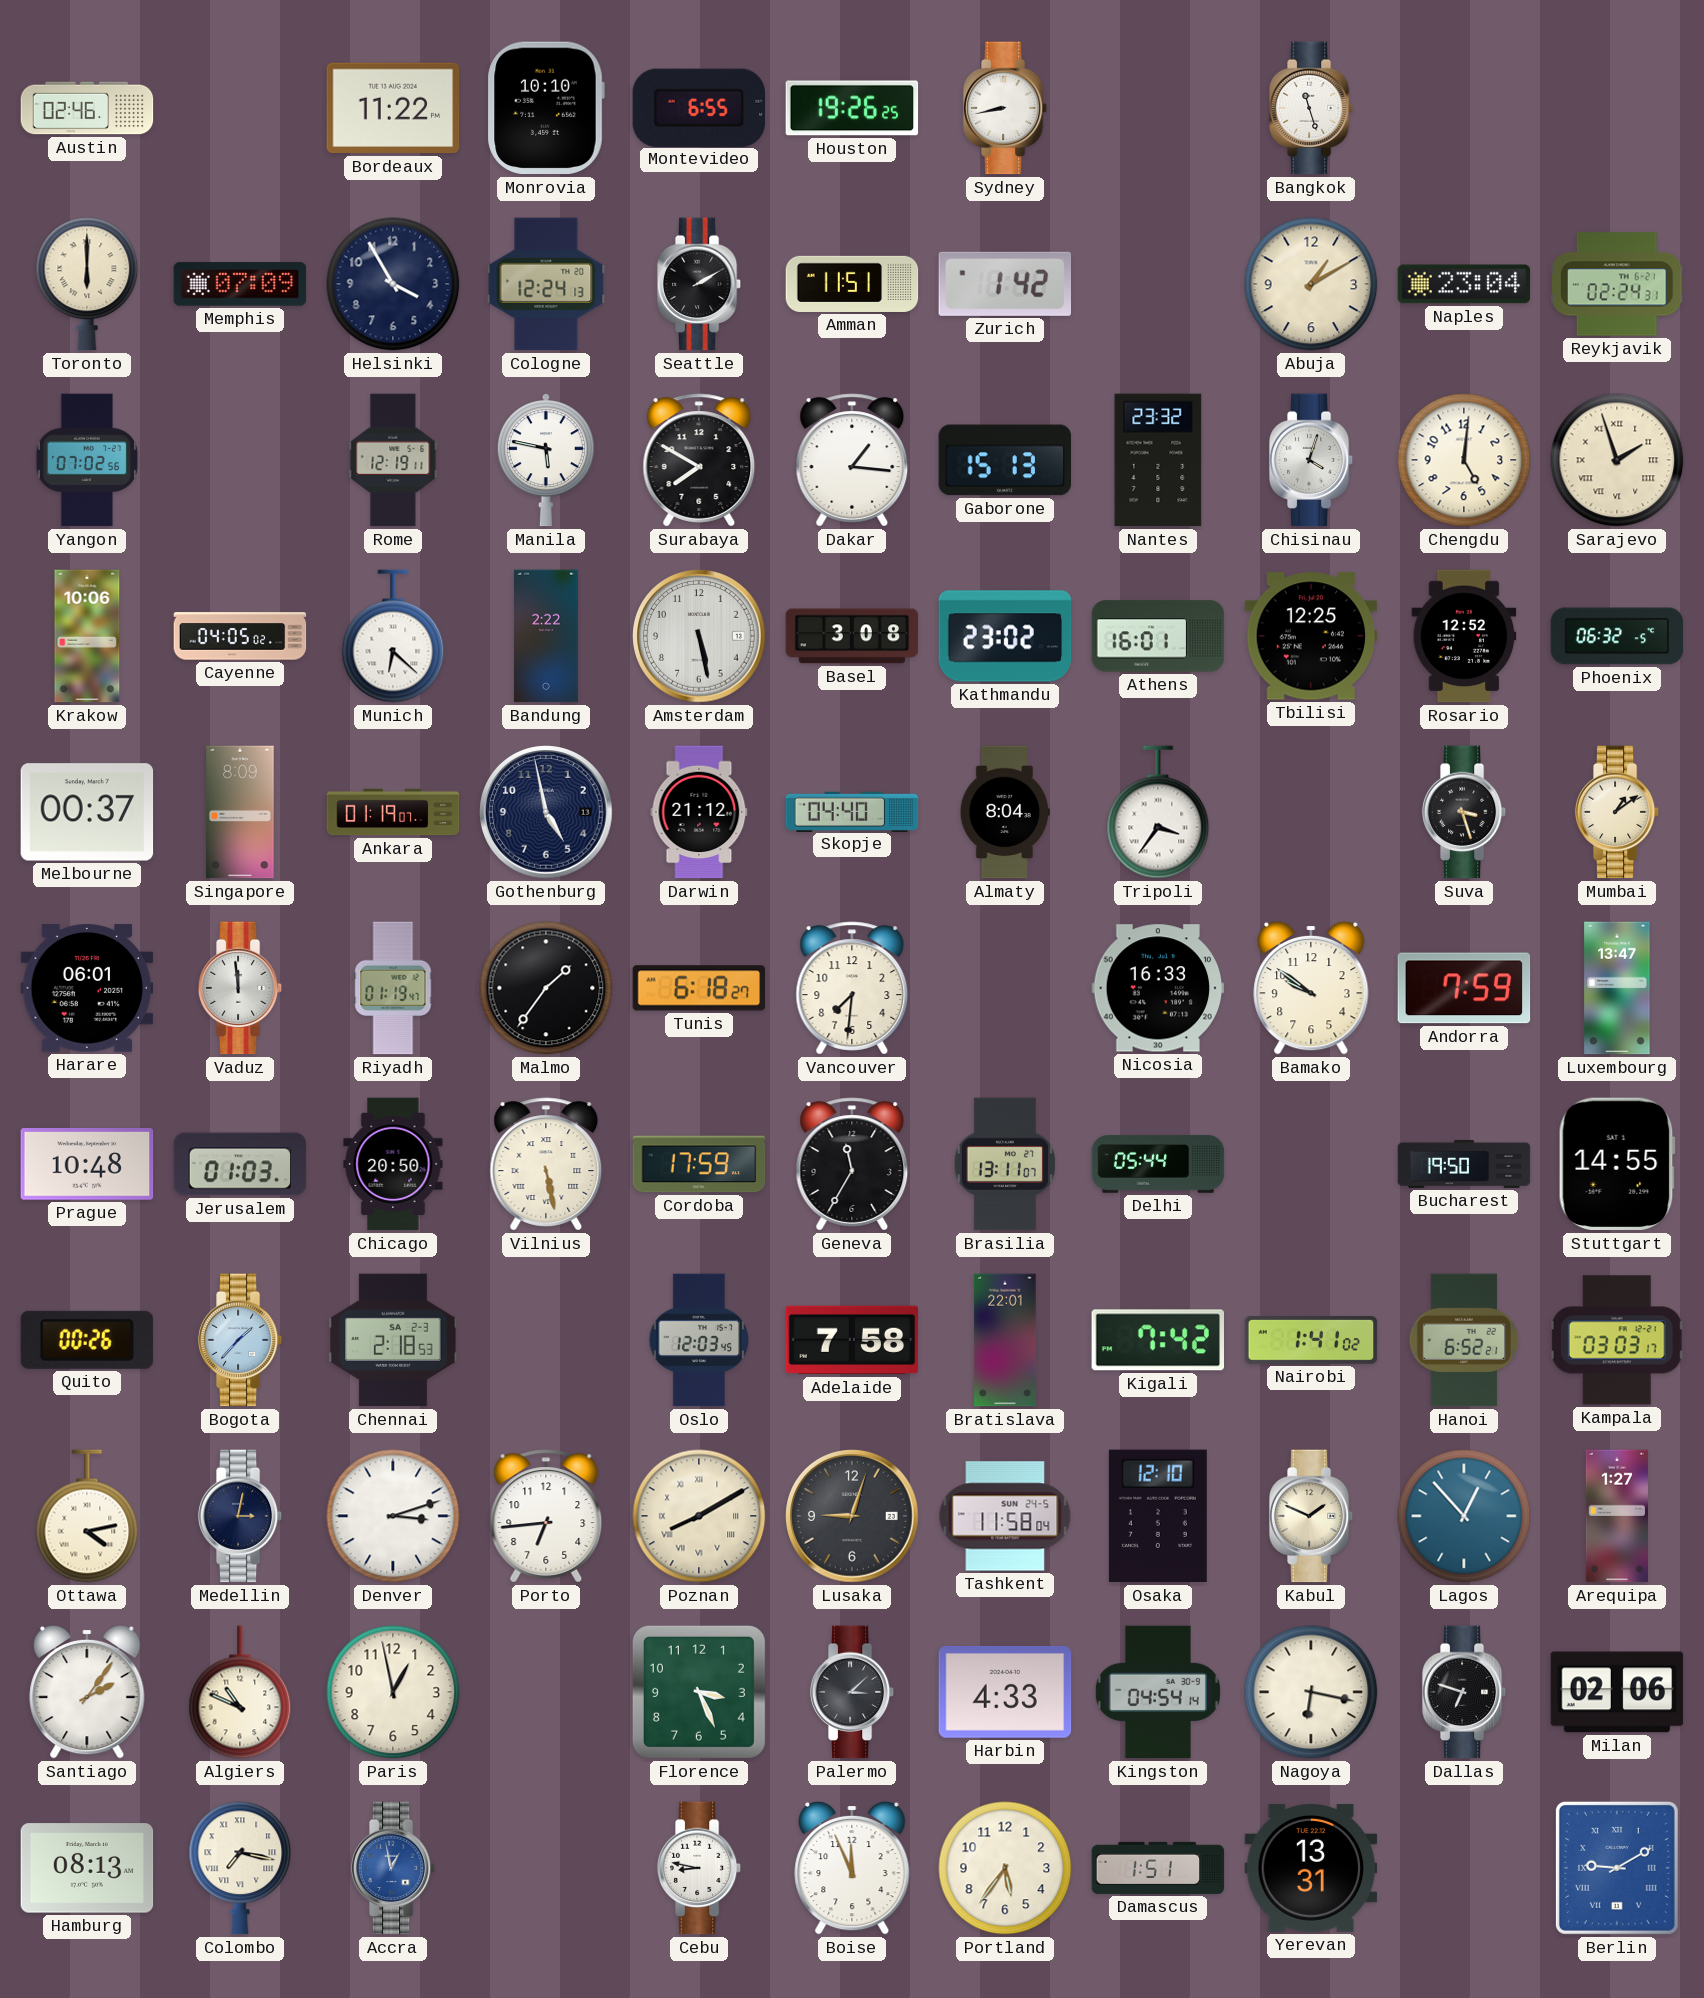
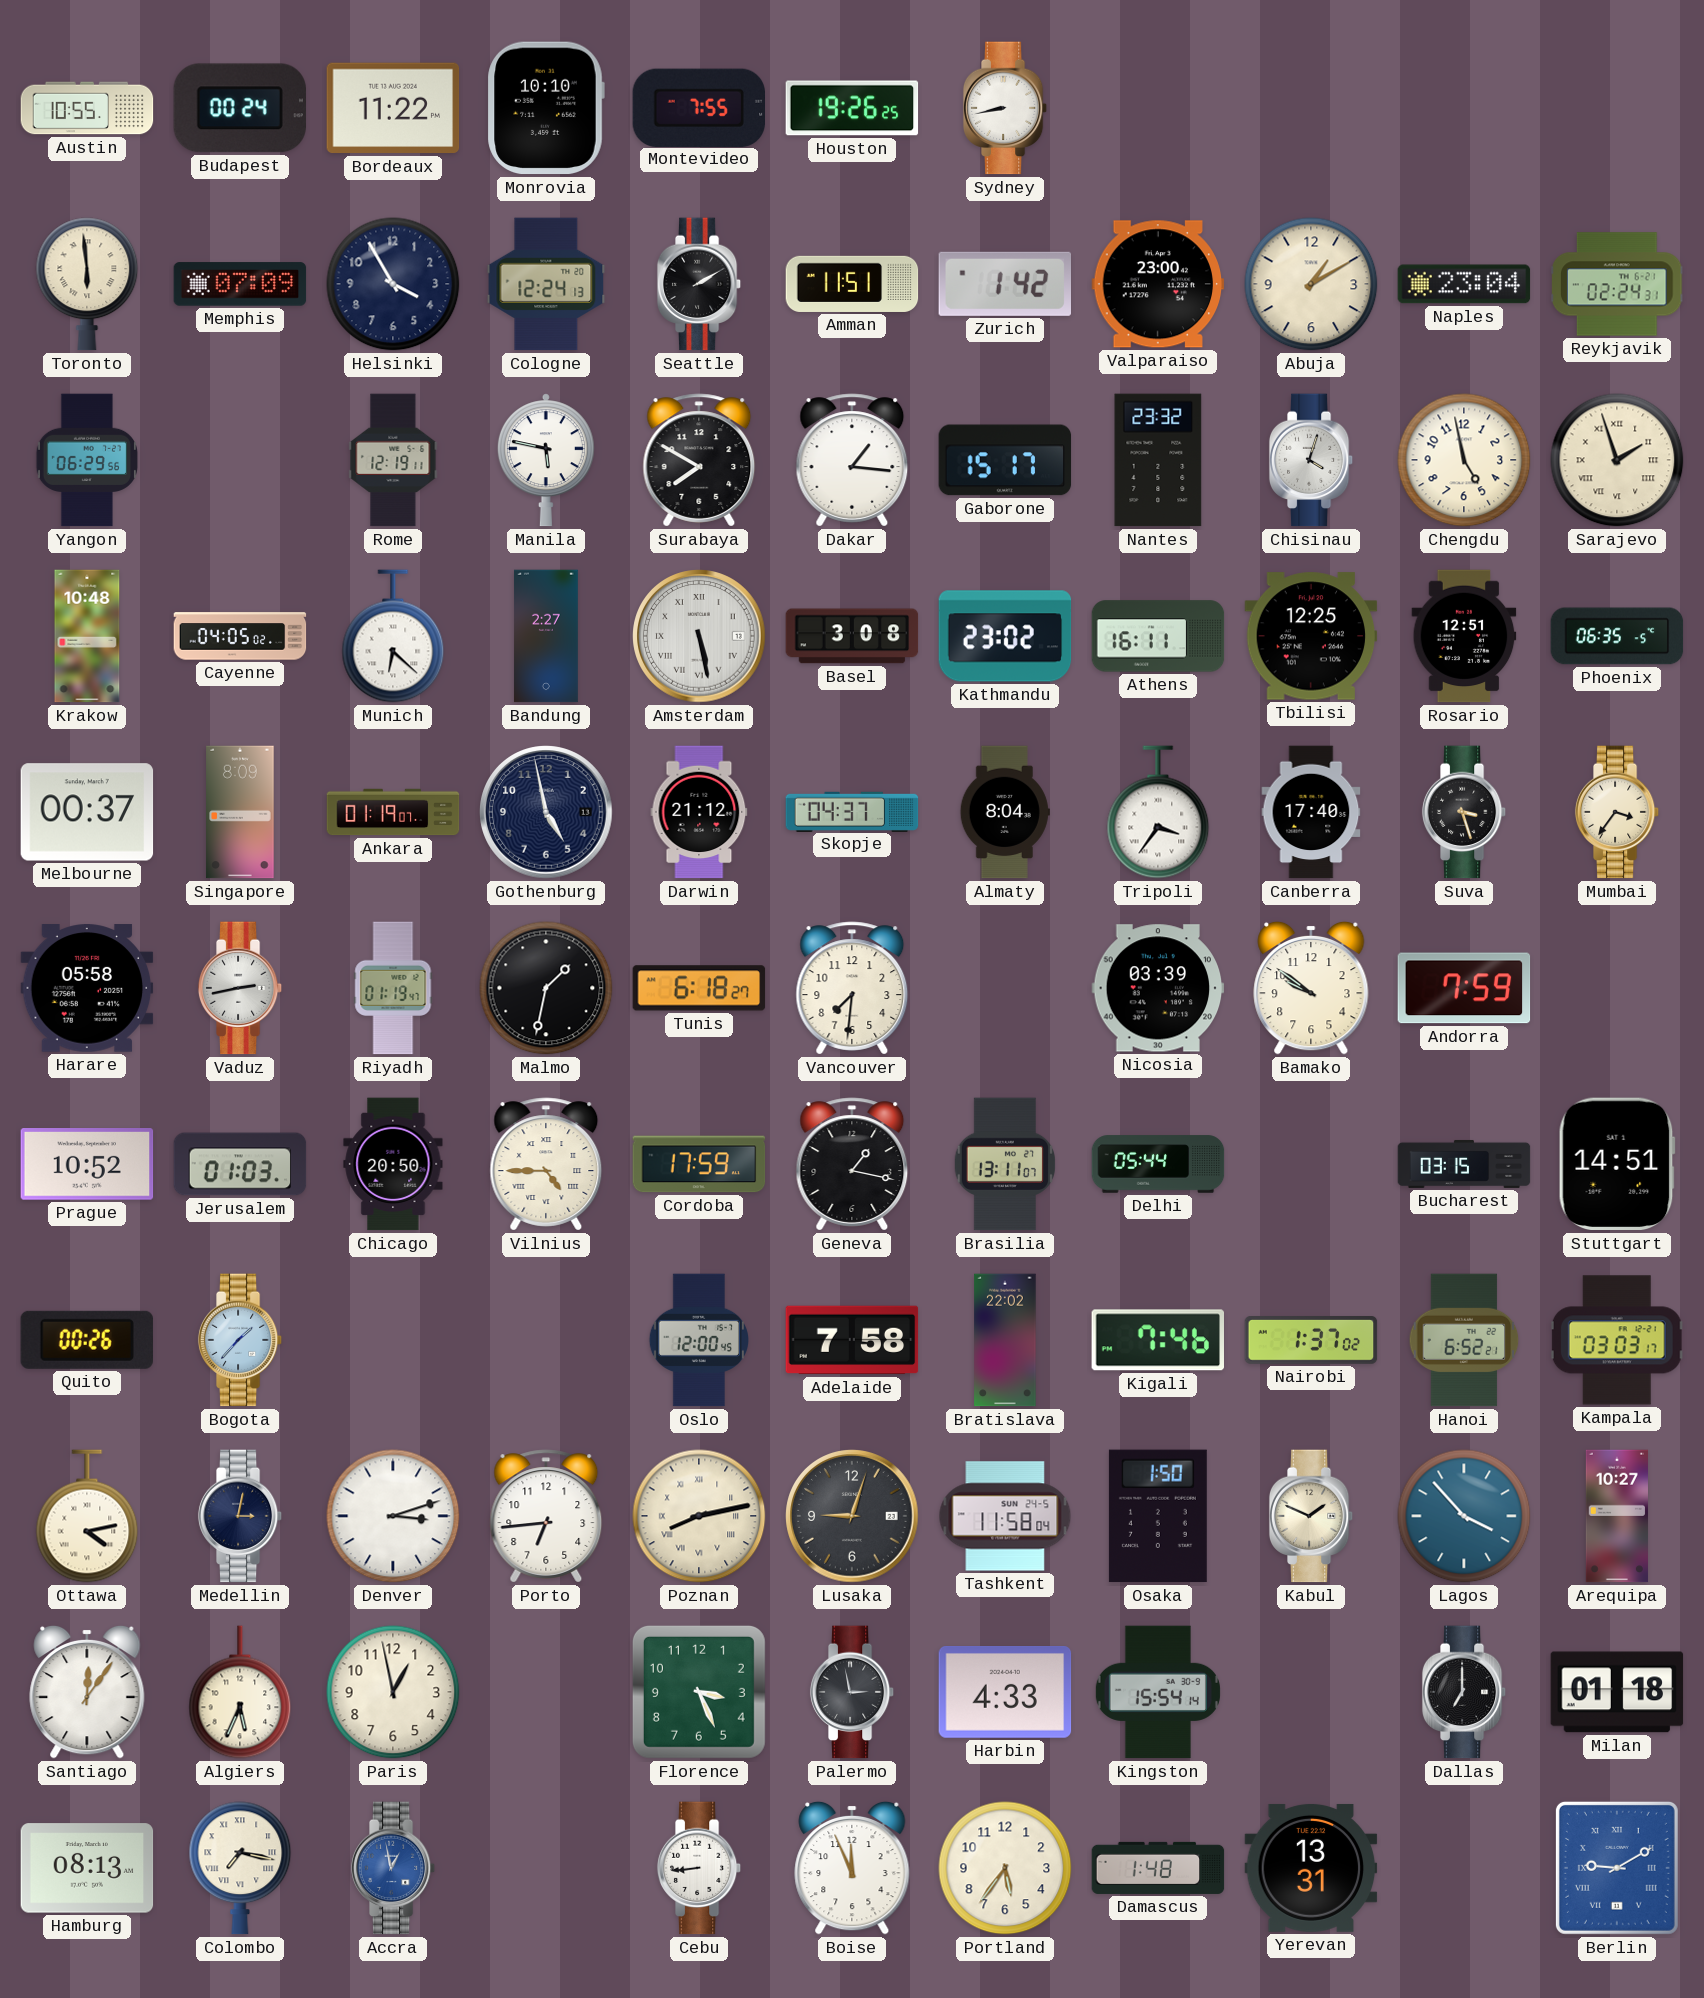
Austin: 02:46 -> 10:55
Budapest: none -> 00:24
Montevideo: 6:55 -> 7:55
Bangkok: 11:27 -> none
Toronto: 6:00 -> 5:59
Valparaiso: none -> 23:00
Yangon: 07:02 -> 06:29
Gaborone: 15:13 -> 15:17
Chengdu: 5:01 -> 4:58
Krakow: 10:06 -> 10:48
Bandung: 2:22 -> 2:27
Amsterdam numerals: Arabic -> Roman
Athens: 16:01 -> 16:11
Rosario: 12:52 -> 12:51
Phoenix: 06:32 -> 06:35
Skopje: 04:40 -> 04:37
Canberra: none -> 17:40
Mumbai: 1:09 -> 3:36
Harare: 06:01 -> 05:58
Vaduz: 11:59 -> 2:43
Malmo: 1:36 -> 1:32
Nicosia: 16:33 -> 03:39
Luxembourg: 13:47 -> none
Prague: 10:48 -> 10:52
Vilnius: 5:28 -> 4:45
Geneva: 11:35 -> 1:17
Bucharest: 19:50 -> 03:15
Stuttgart: 14:55 -> 14:51
Chennai: 2:18 -> none
Oslo: 12:03 -> 12:00
Bratislava: 22:01 -> 22:02
Kigali: 7:42 -> 7:46
Nairobi: 1:41 -> 1:37
Poznan: 8:10 -> 8:13
Osaka: 12:10 -> 1:50
Lagos: 12:53 -> 3:53
Arequipa: 1:27 -> 10:27
Santiago: 2:06 -> 12:06
Algiers: 10:49 -> 5:34
Palermo: 3:08 -> 2:58
Kingston: 04:54 -> 15:54
Nagoya: 6:17 -> none
Dallas: 6:48 -> 7:00
Milan: 02:06 -> 01:18
Cebu: 8:47 -> 8:44
Damascus: 1:51 -> 1:48
